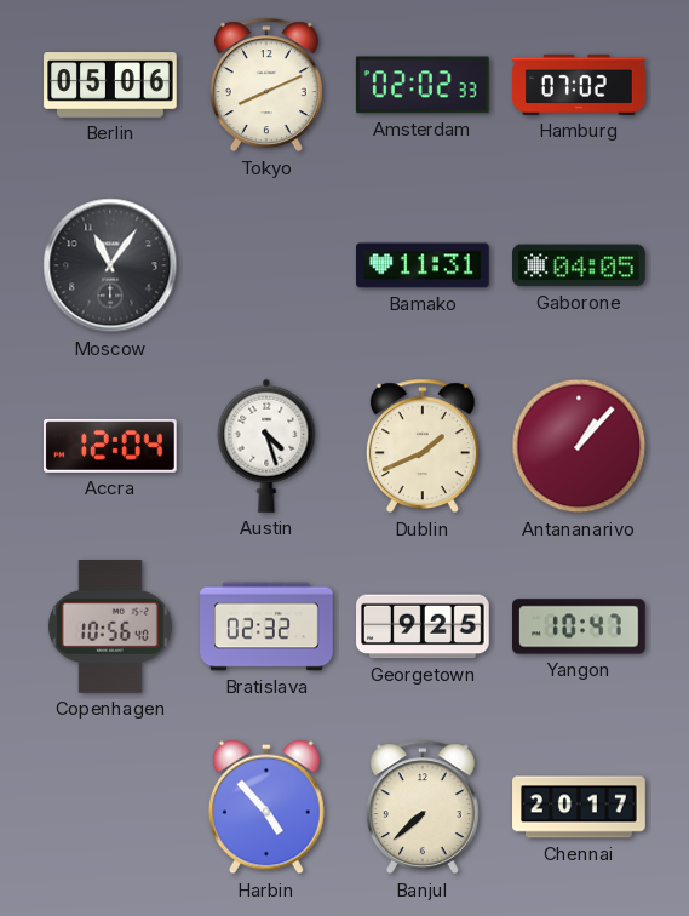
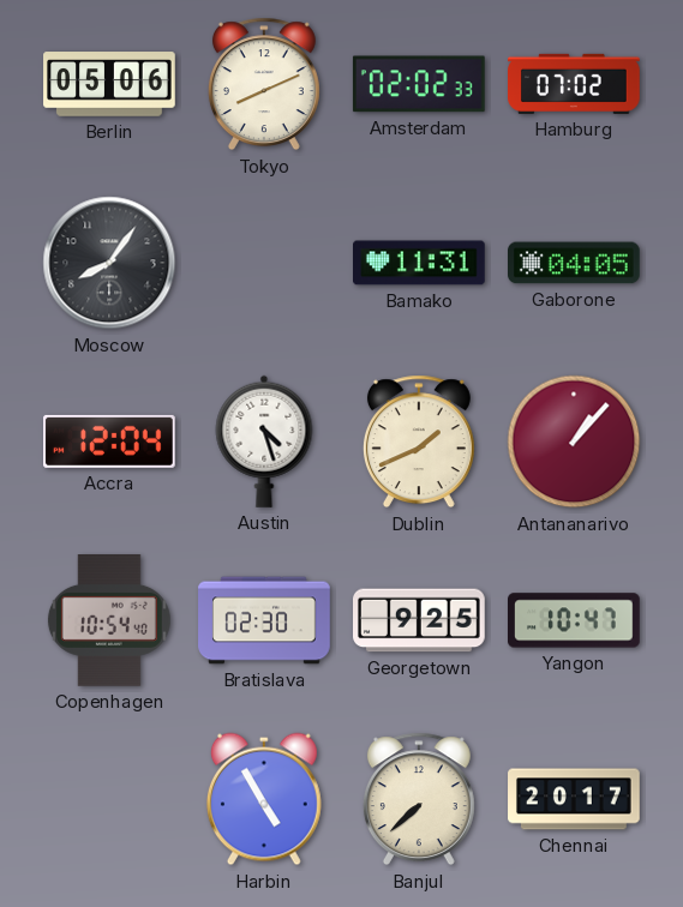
Moscow: 11:06 -> 8:06
Copenhagen: 10:56 -> 10:54
Bratislava: 02:32 -> 02:30
Harbin: 4:53 -> 4:55
